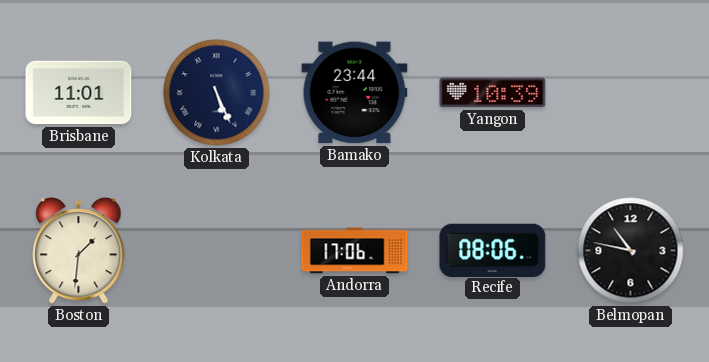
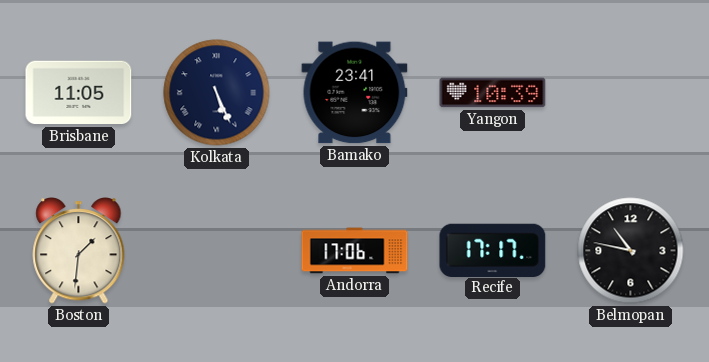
Brisbane: 11:01 -> 11:05
Bamako: 23:44 -> 23:41
Recife: 08:06 -> 17:17
